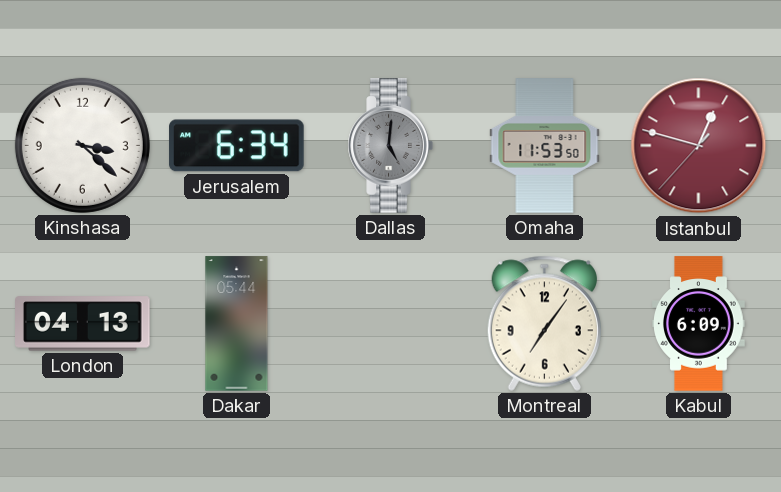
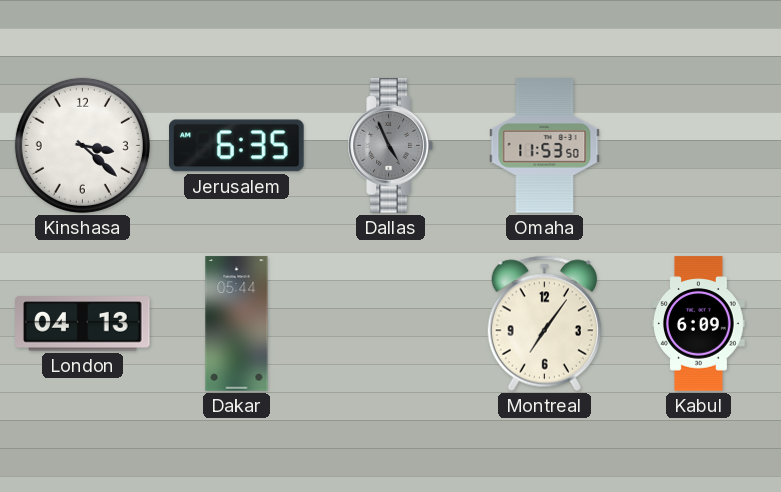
Jerusalem: 6:34 -> 6:35
Dallas: 5:01 -> 4:56
Istanbul: 12:47 -> none
